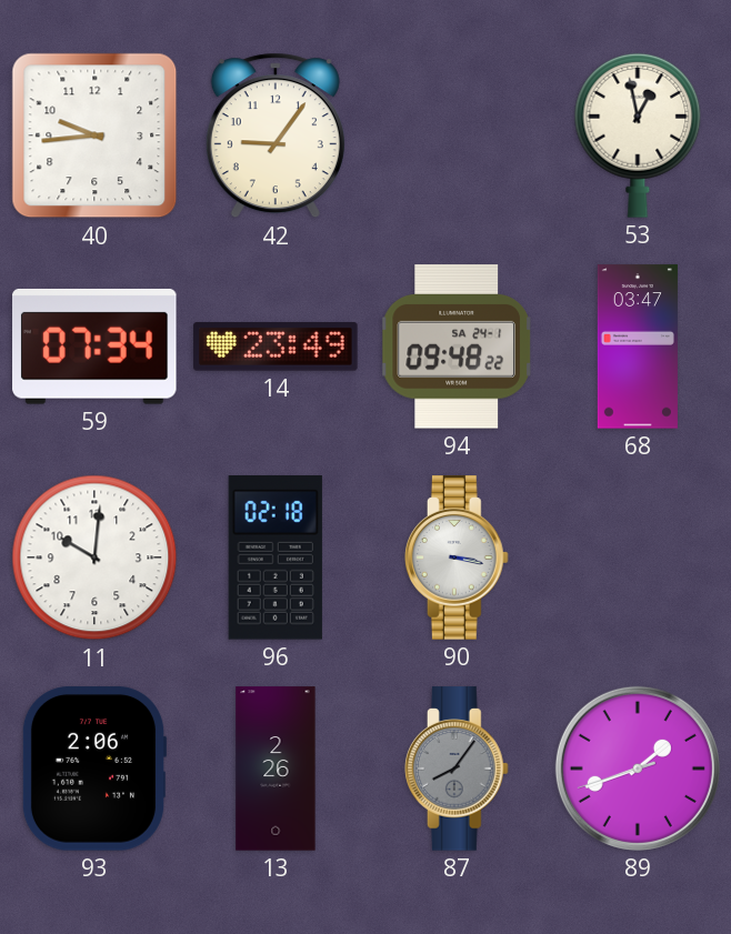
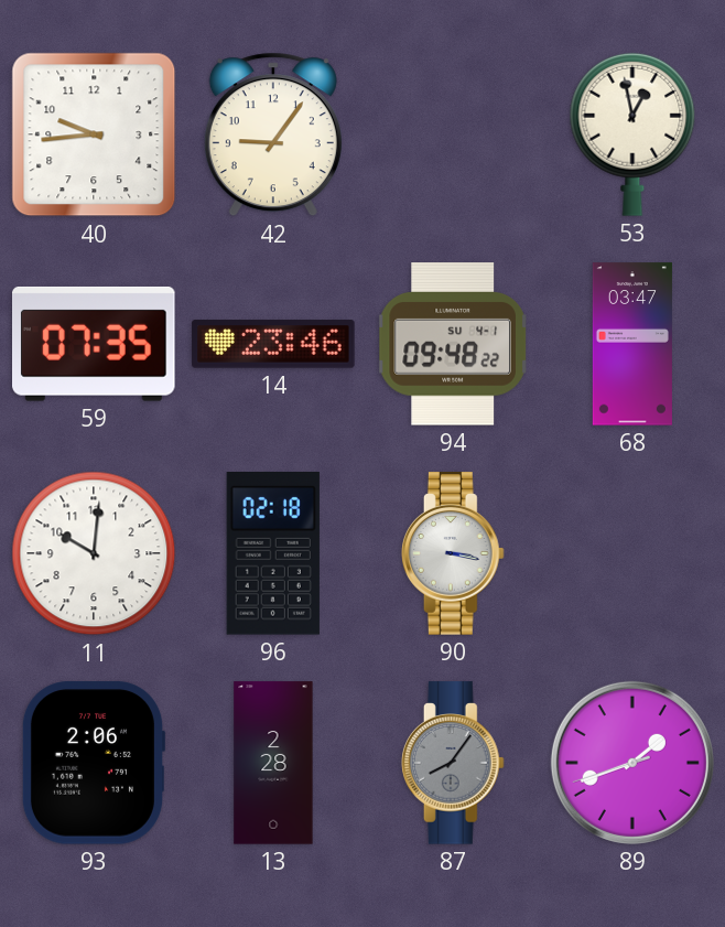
59: 07:34 -> 07:35
14: 23:49 -> 23:46
94 date: SA 24-1 -> SU 4-1
13: 2:26 -> 2:28
